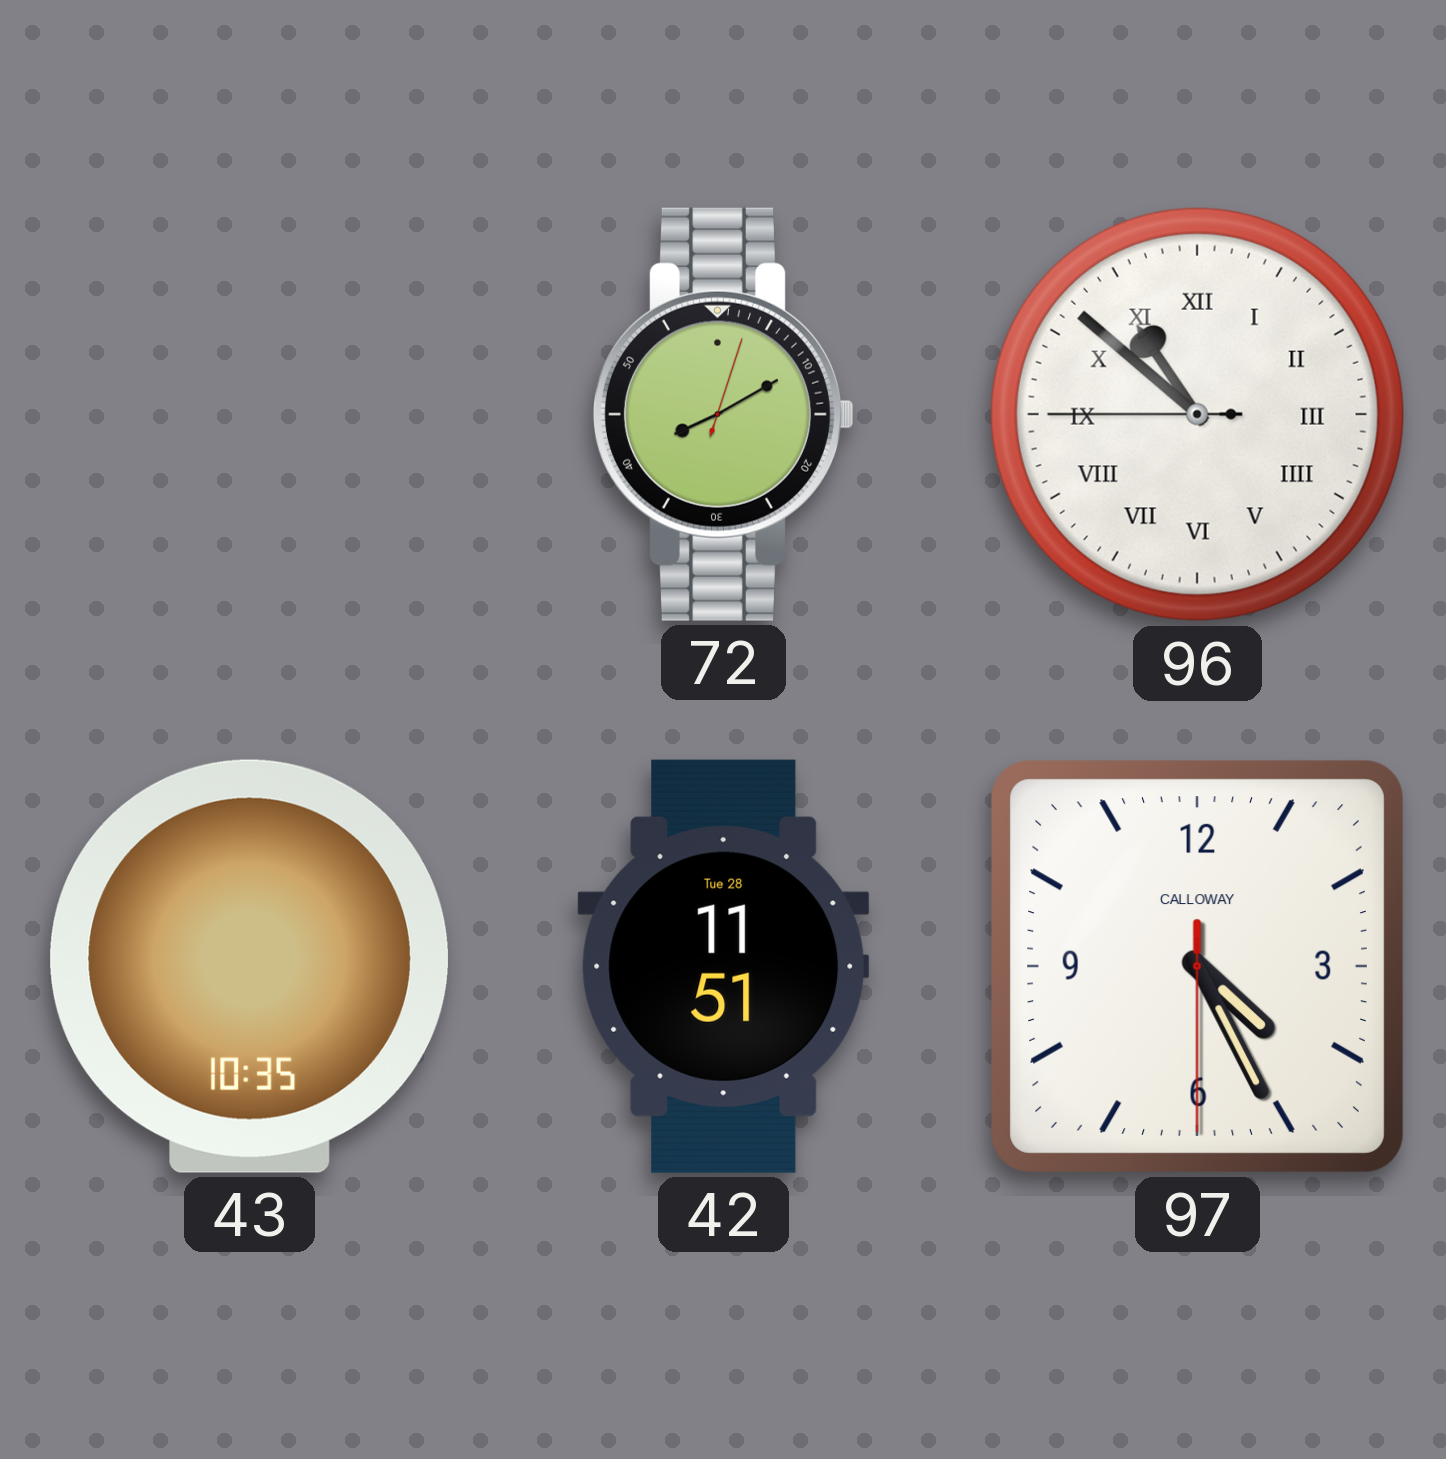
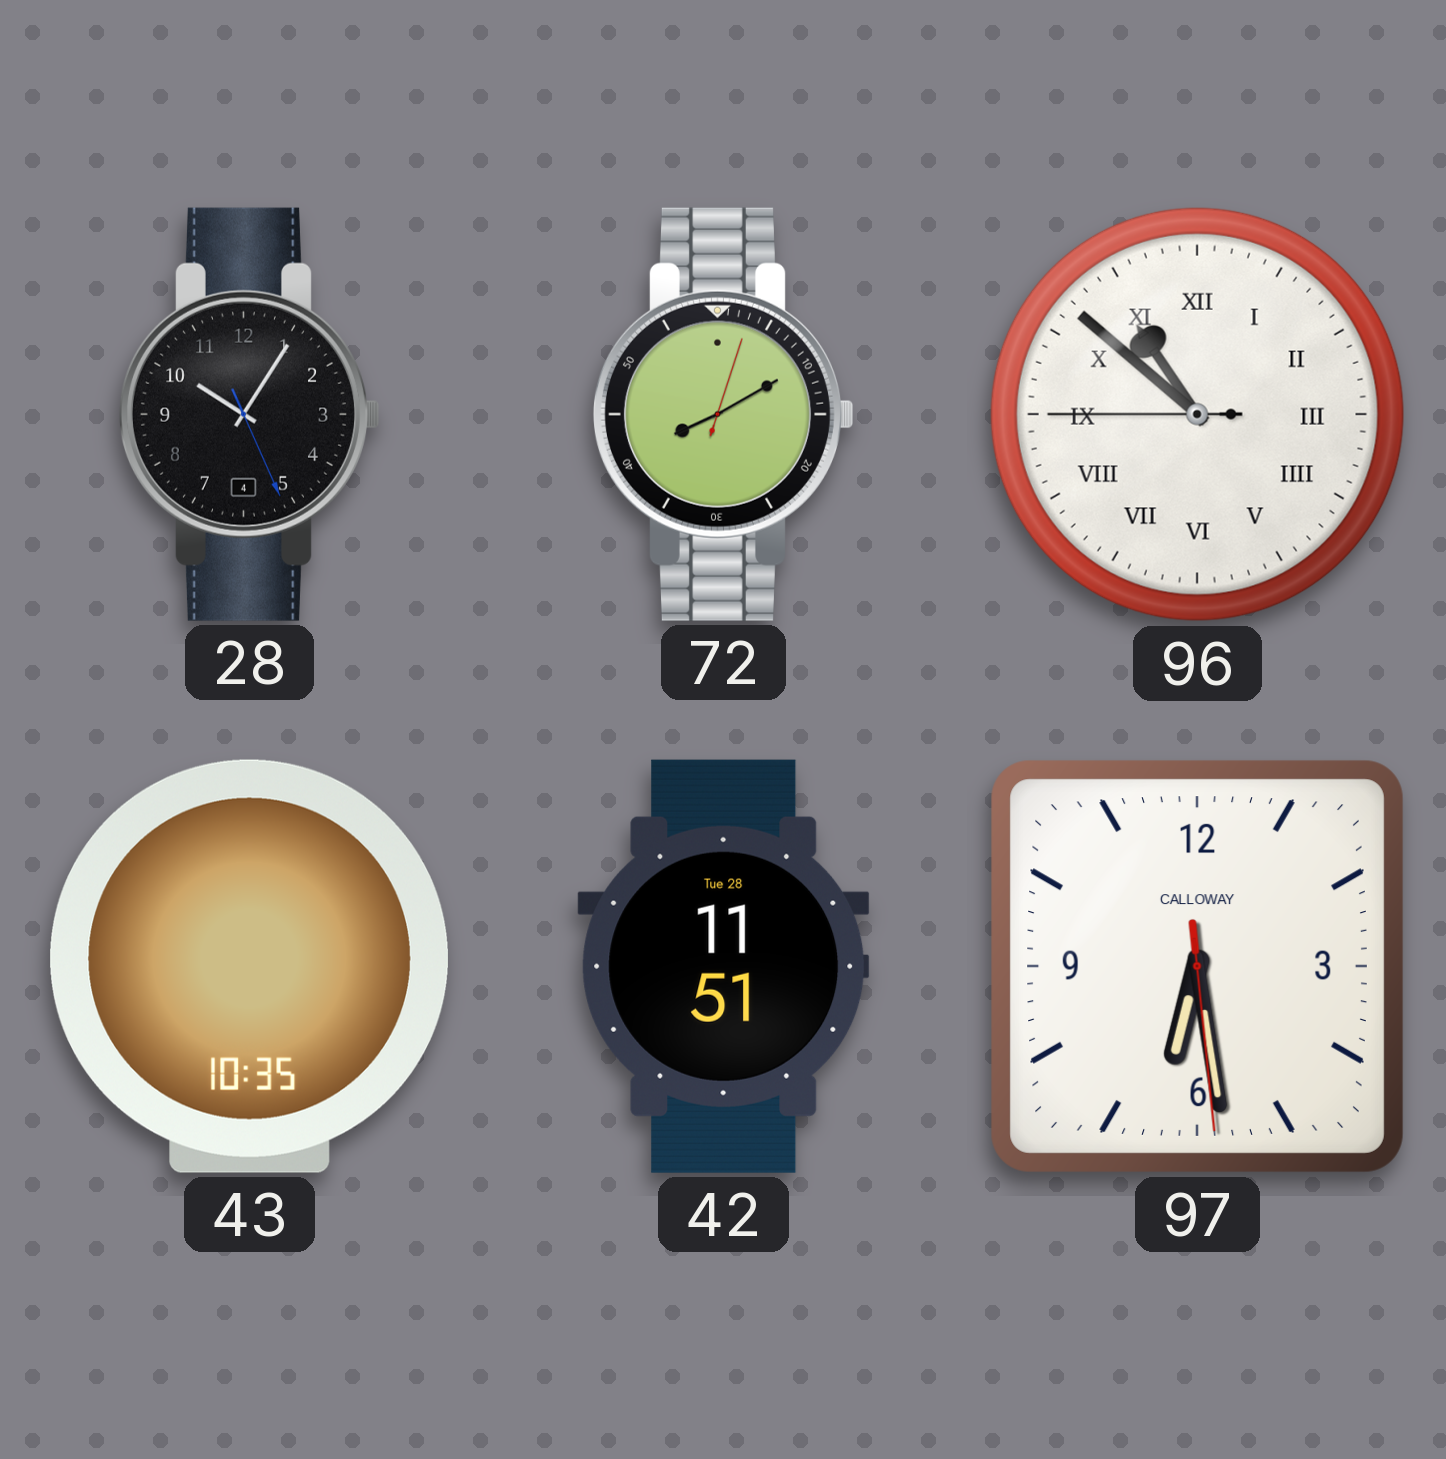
28: none -> 10:05
97: 4:25 -> 6:28
